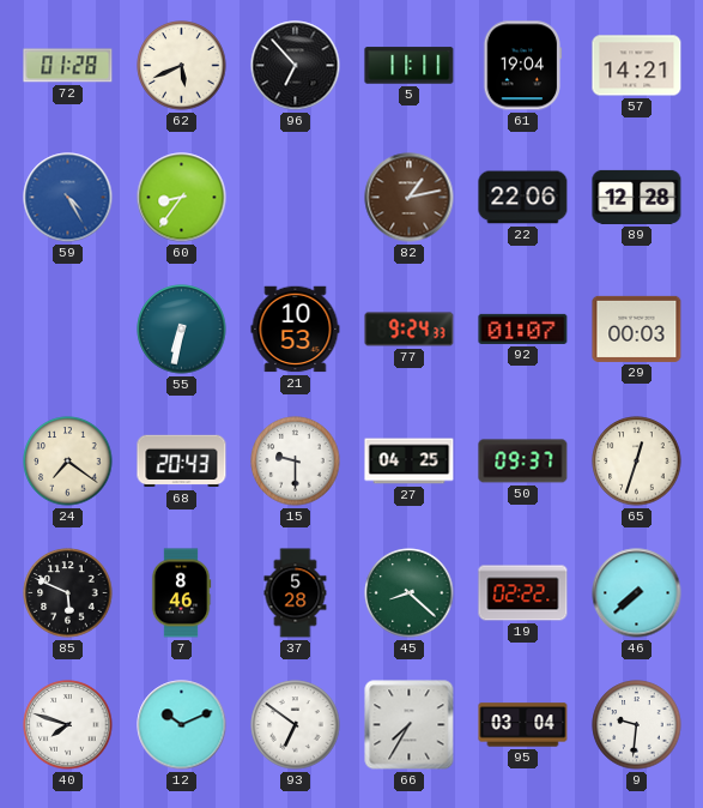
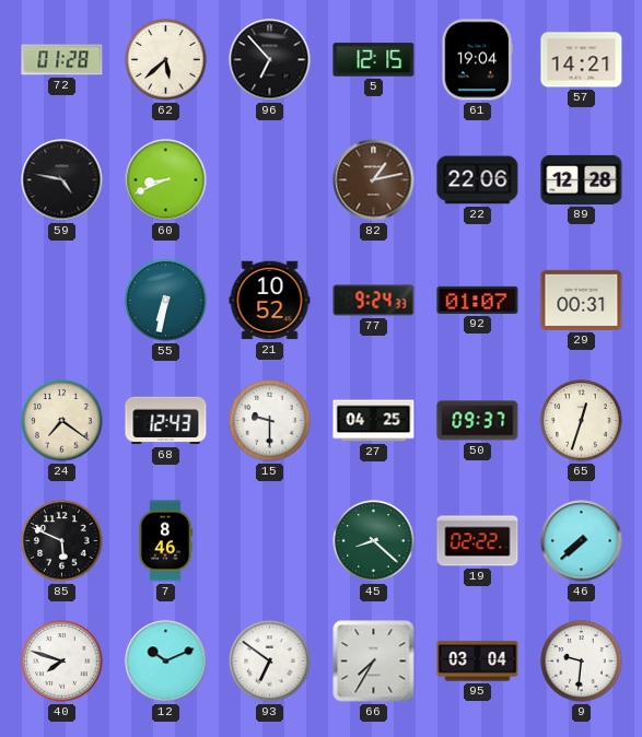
62: 5:41 -> 5:38
5: 11:11 -> 12:15
59: 4:25 -> 4:47
59 dial: blue -> black
60: 8:36 -> 8:41
21: 10:53 -> 10:52
29: 00:03 -> 00:31
68: 20:43 -> 12:43
37: 5:28 -> none
